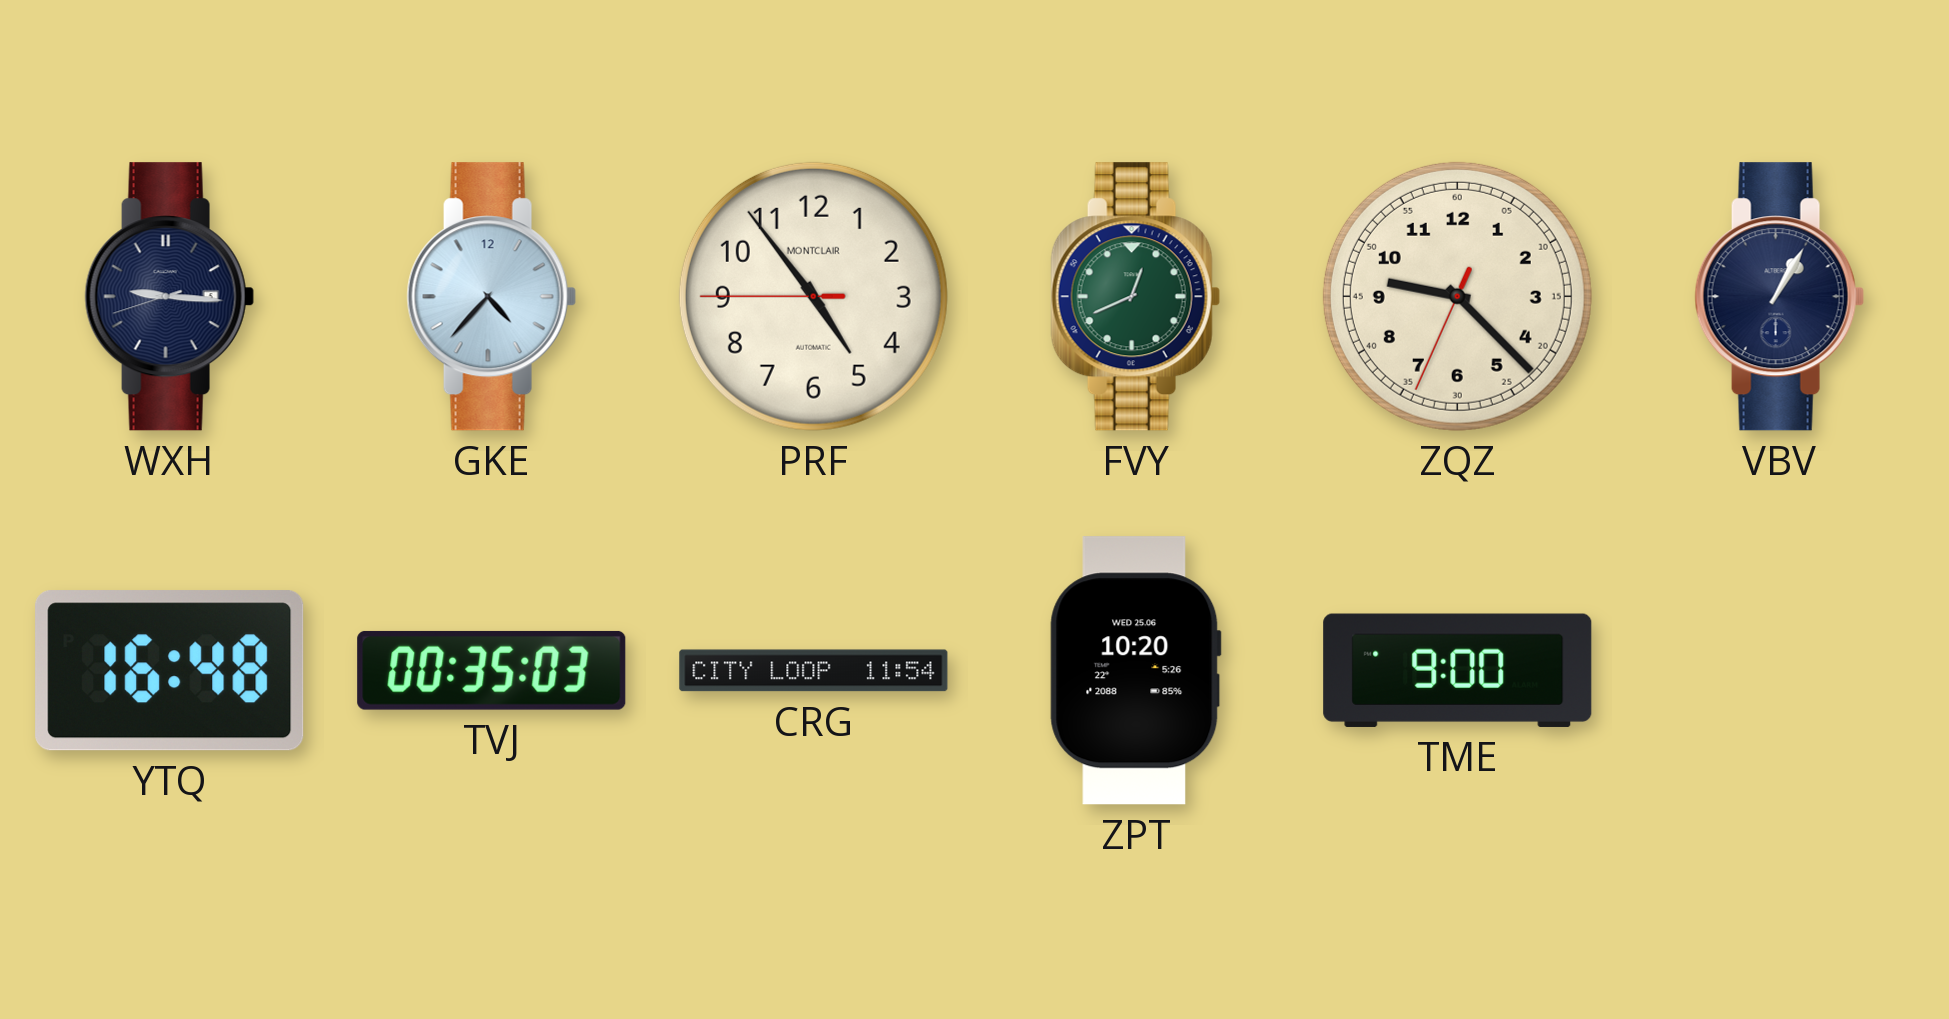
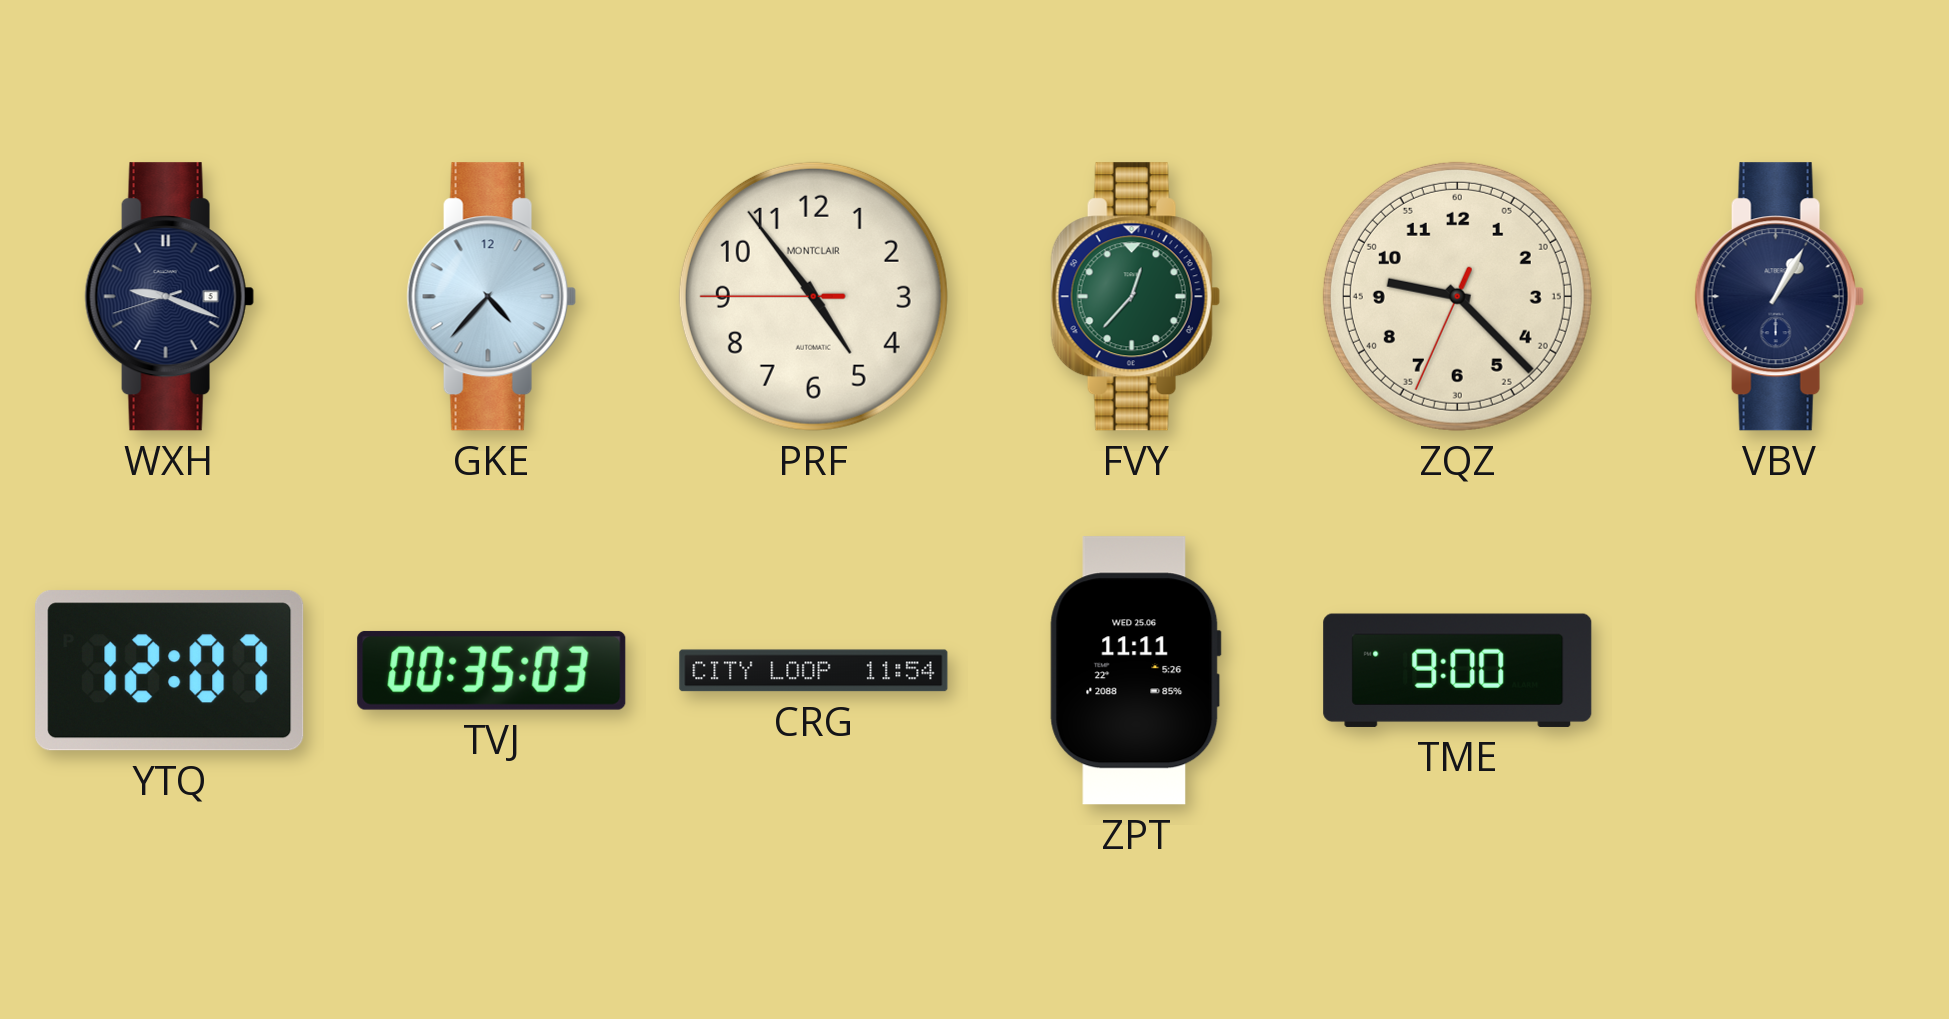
WXH: 9:15 -> 9:18
FVY: 12:41 -> 12:37
YTQ: 16:48 -> 12:07
ZPT: 10:20 -> 11:11
